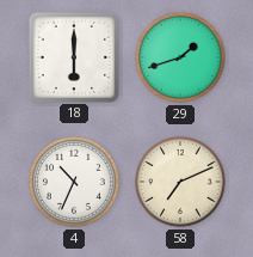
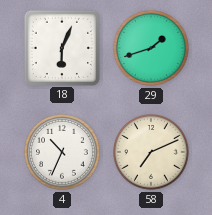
18: 6:00 -> 6:04
